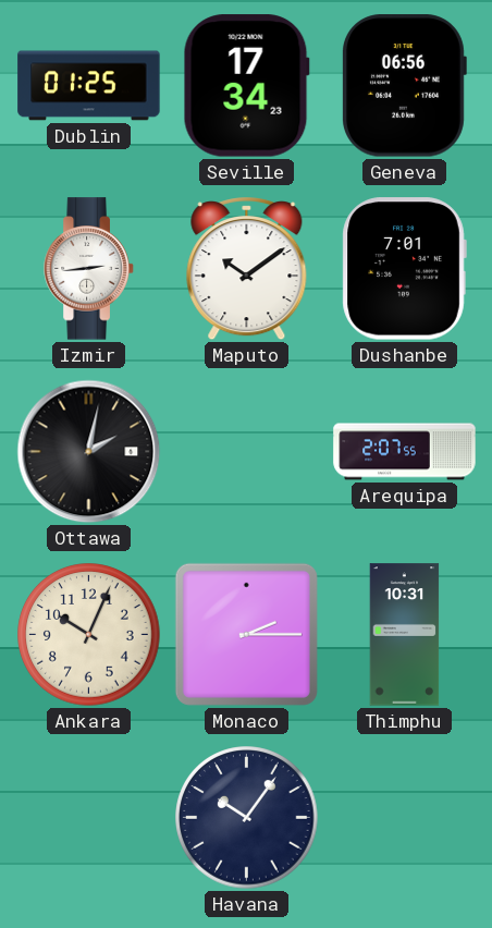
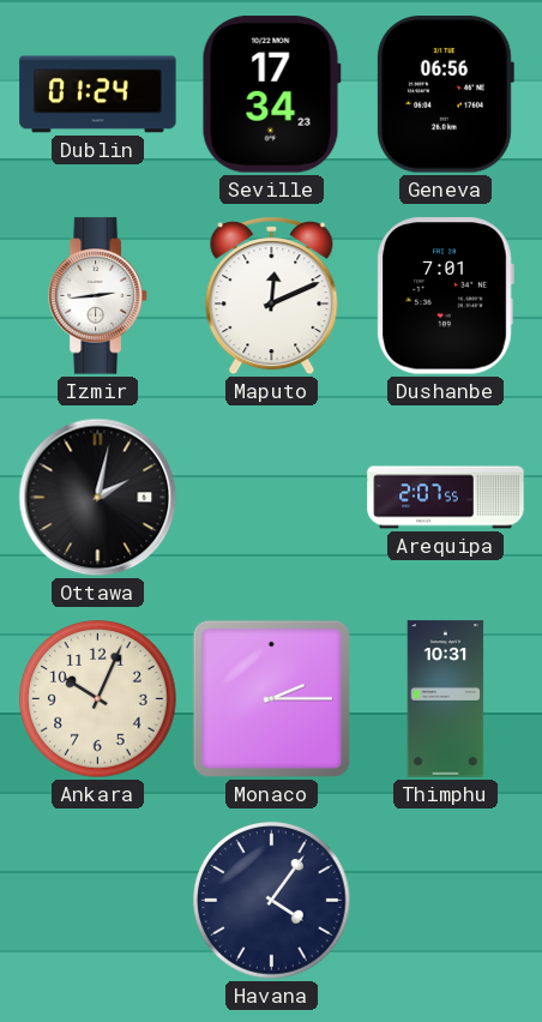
Dublin: 01:25 -> 01:24
Maputo: 10:09 -> 12:11
Havana: 10:06 -> 4:06
